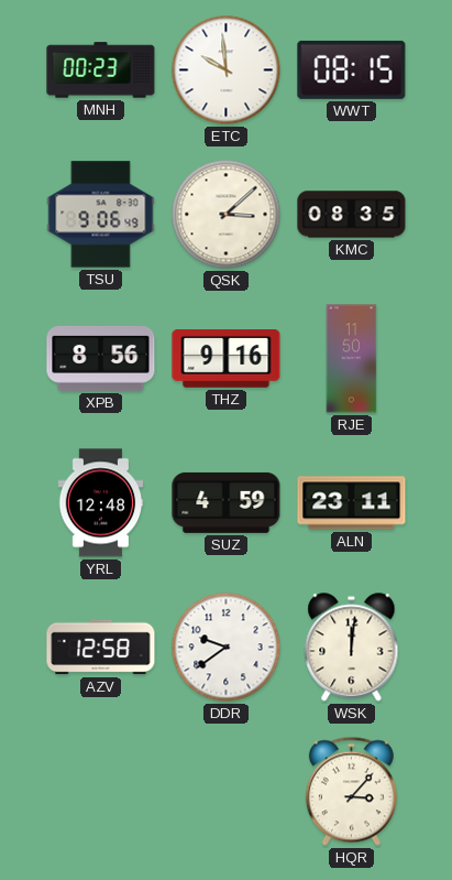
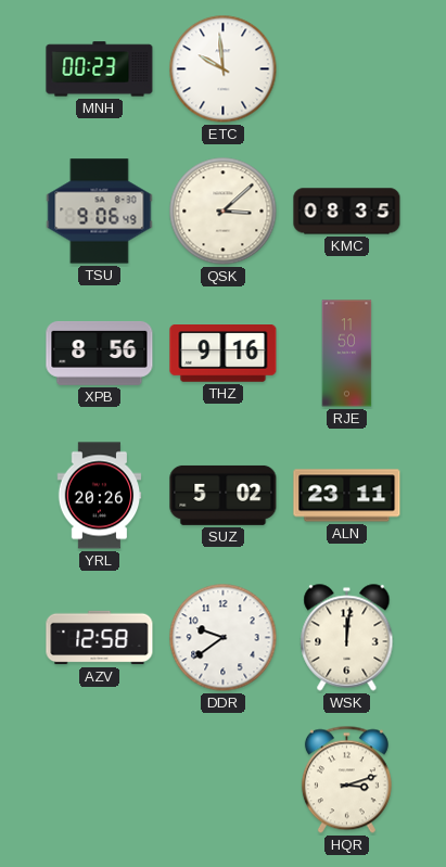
WWT: 08:15 -> none
YRL: 12:48 -> 20:26
SUZ: 4:59 -> 5:02
HQR: 3:07 -> 3:12
